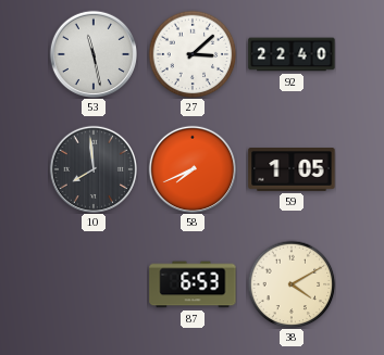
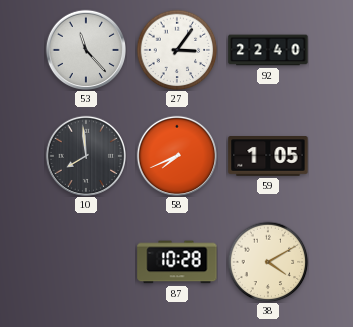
53: 11:28 -> 11:23
27: 3:08 -> 3:06
87: 6:53 -> 10:28
